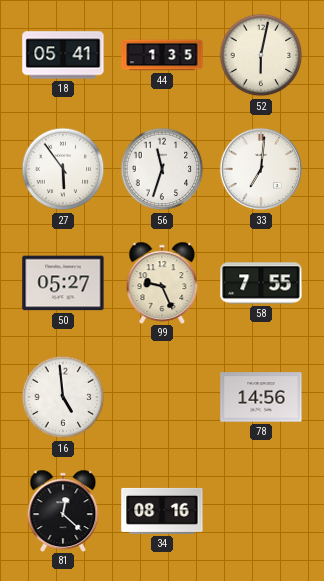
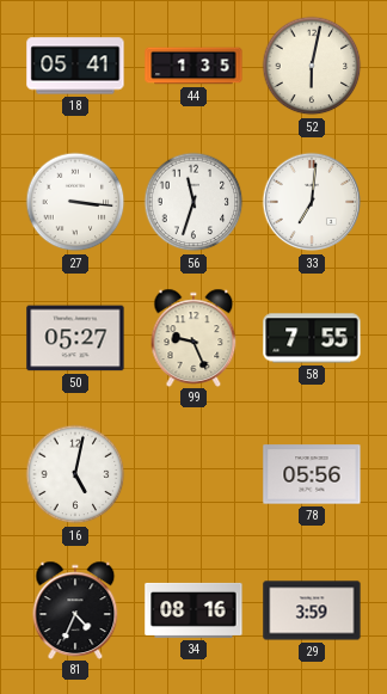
27: 5:54 -> 3:16
16: 4:59 -> 5:02
78: 14:56 -> 05:56
81: 12:22 -> 4:34
29: none -> 3:59
